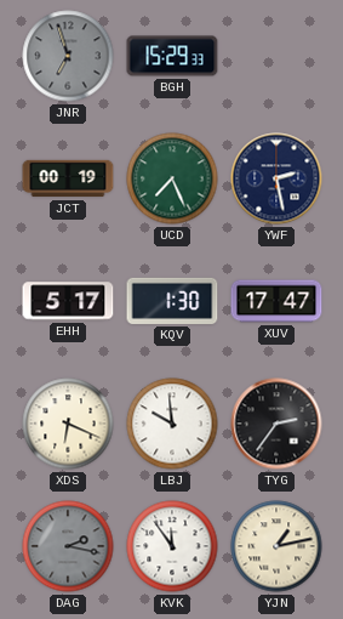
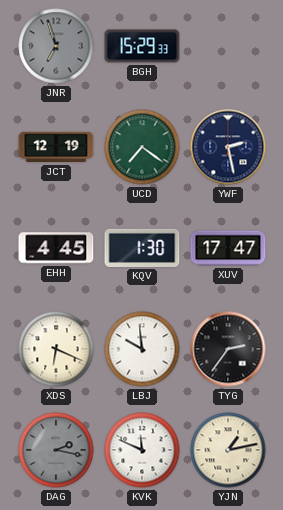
JCT: 00:19 -> 12:19
UCD: 7:26 -> 7:21
EHH: 5:17 -> 4:45
KVK: 11:54 -> 11:49
